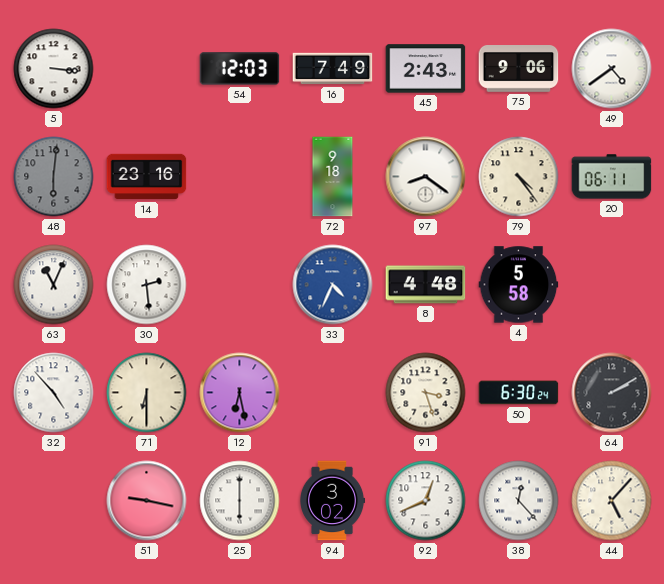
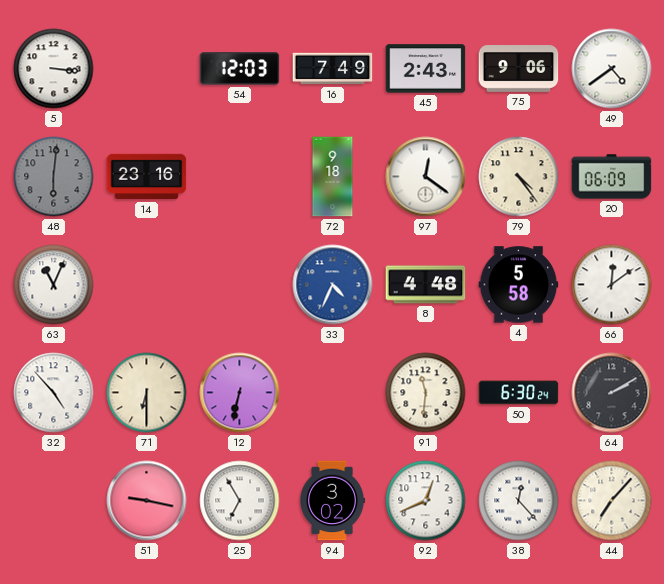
97: 8:21 -> 12:21
20: 06:11 -> 06:09
30: 2:29 -> none
66: none -> 12:09
12: 6:28 -> 6:32
91: 3:27 -> 11:31
25: 6:00 -> 6:55
44: 5:07 -> 7:07
